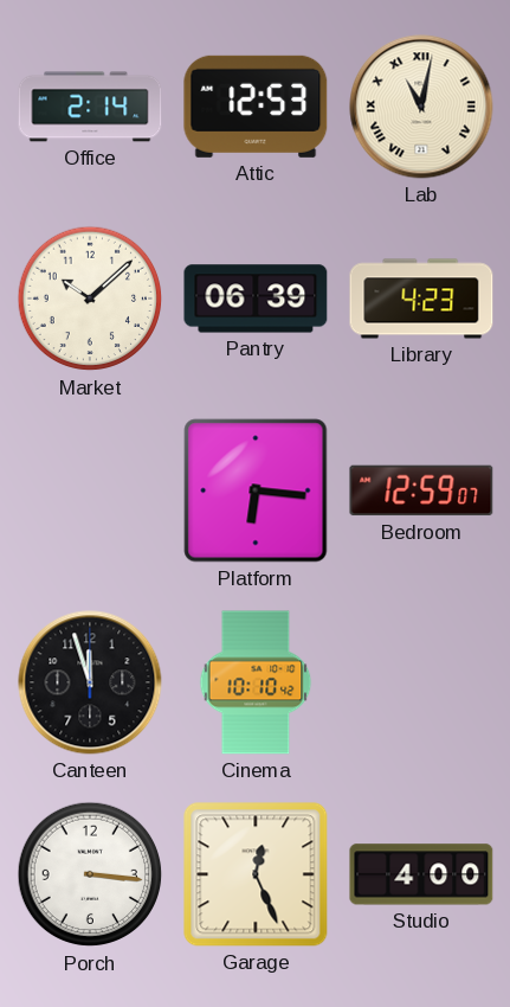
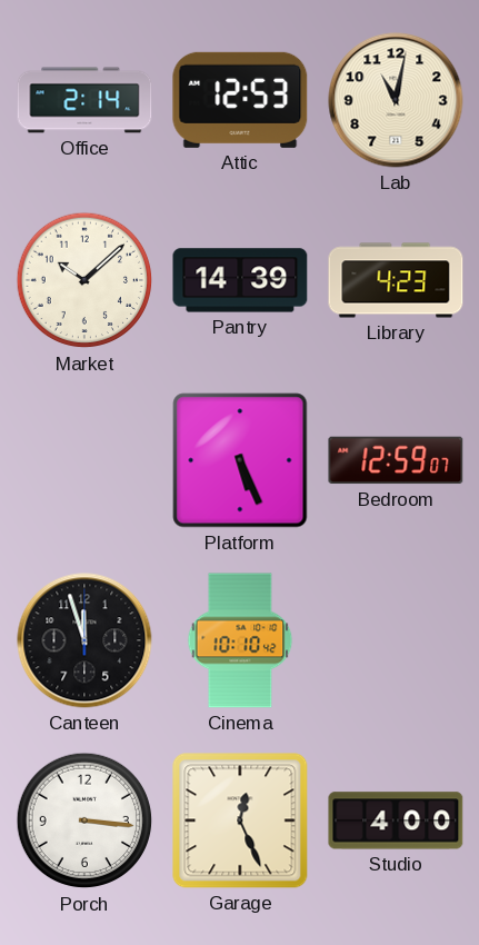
Lab numerals: Roman -> Arabic
Pantry: 06:39 -> 14:39
Platform: 6:16 -> 5:26
